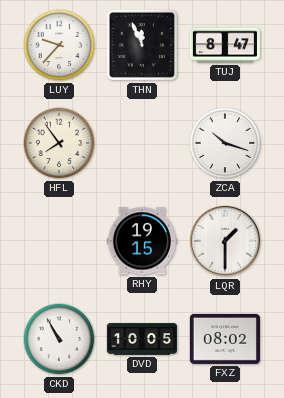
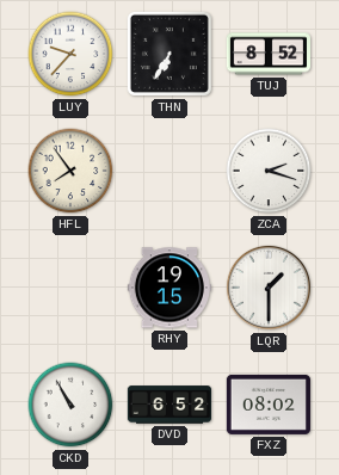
THN: 11:56 -> 6:35
TUJ: 8:47 -> 8:52
ZCA: 10:18 -> 2:18
DVD: 10:05 -> 6:52
